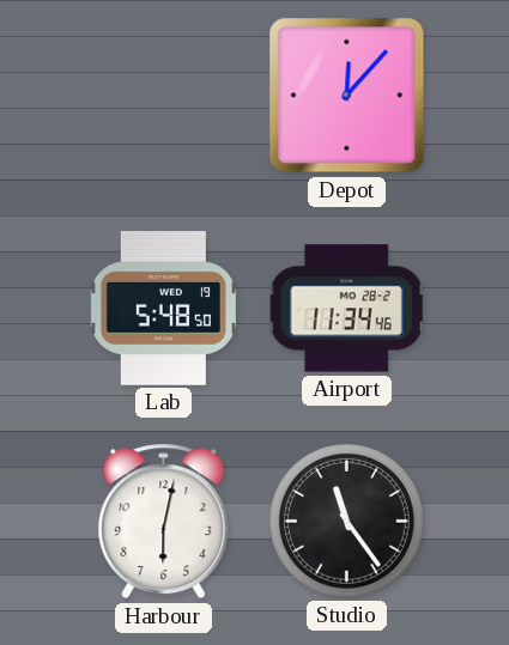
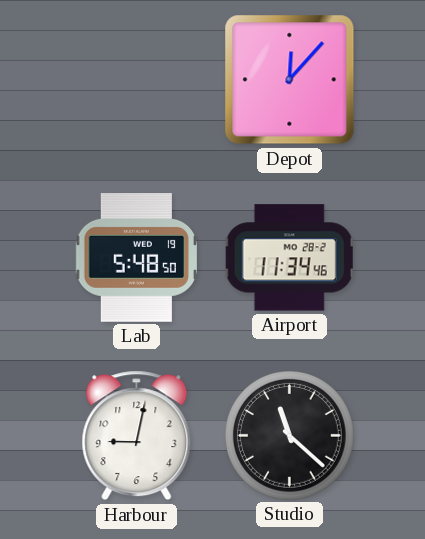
Harbour: 6:02 -> 9:02
Studio: 11:24 -> 11:22
